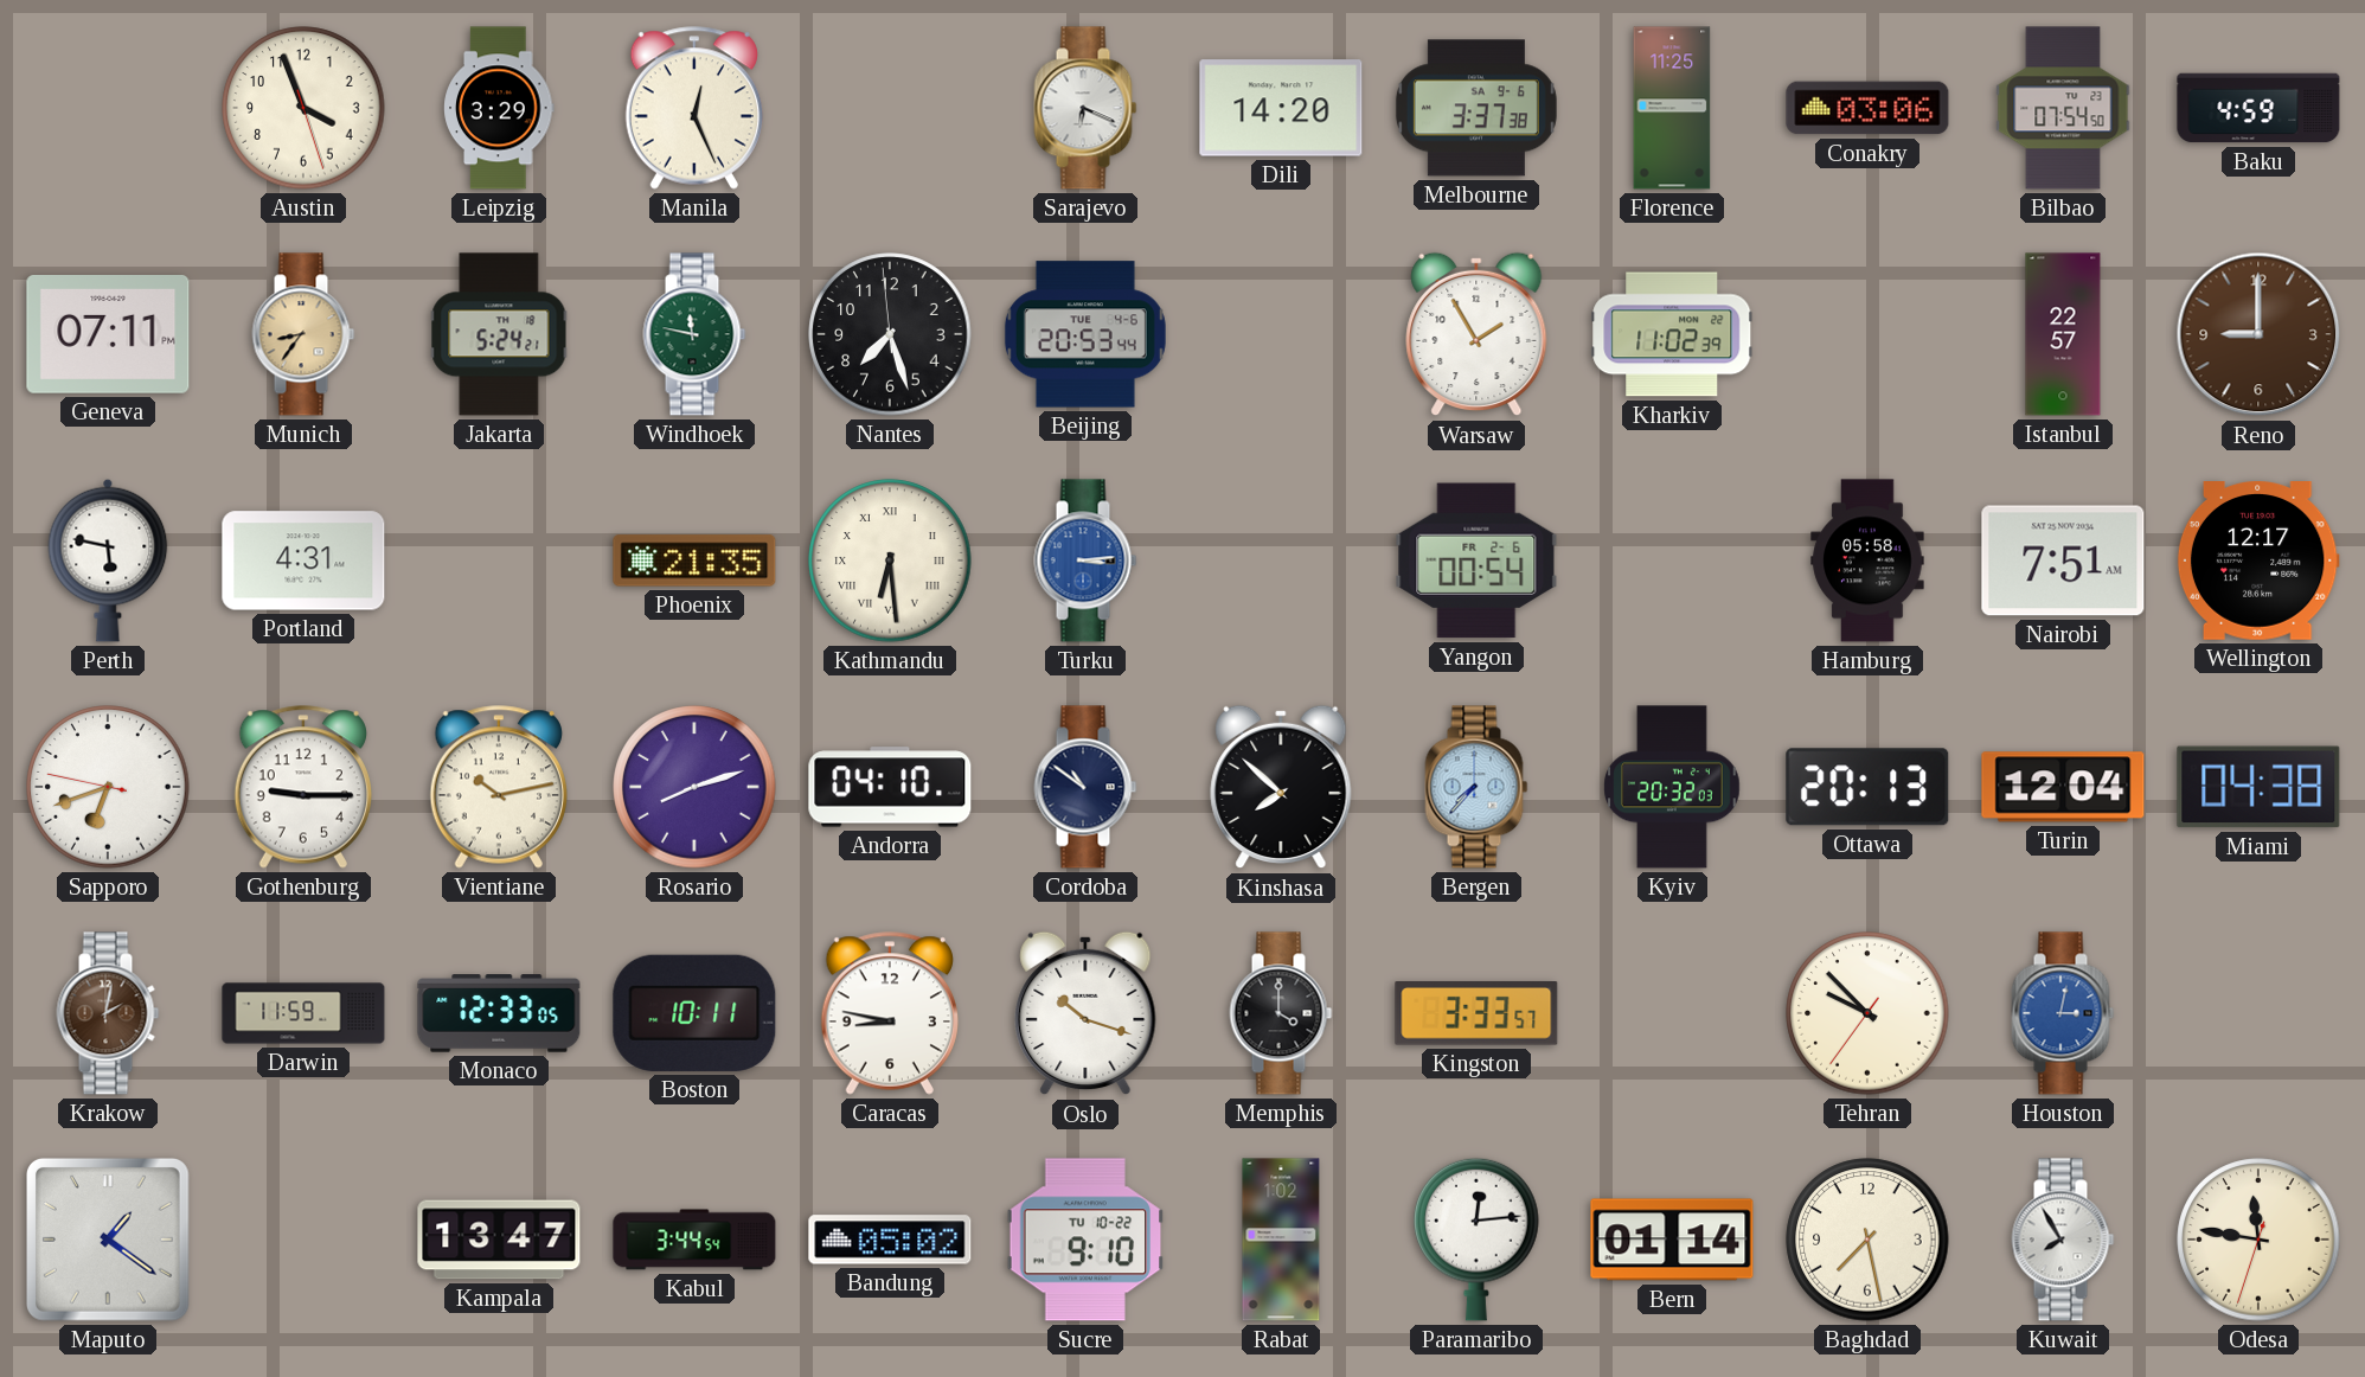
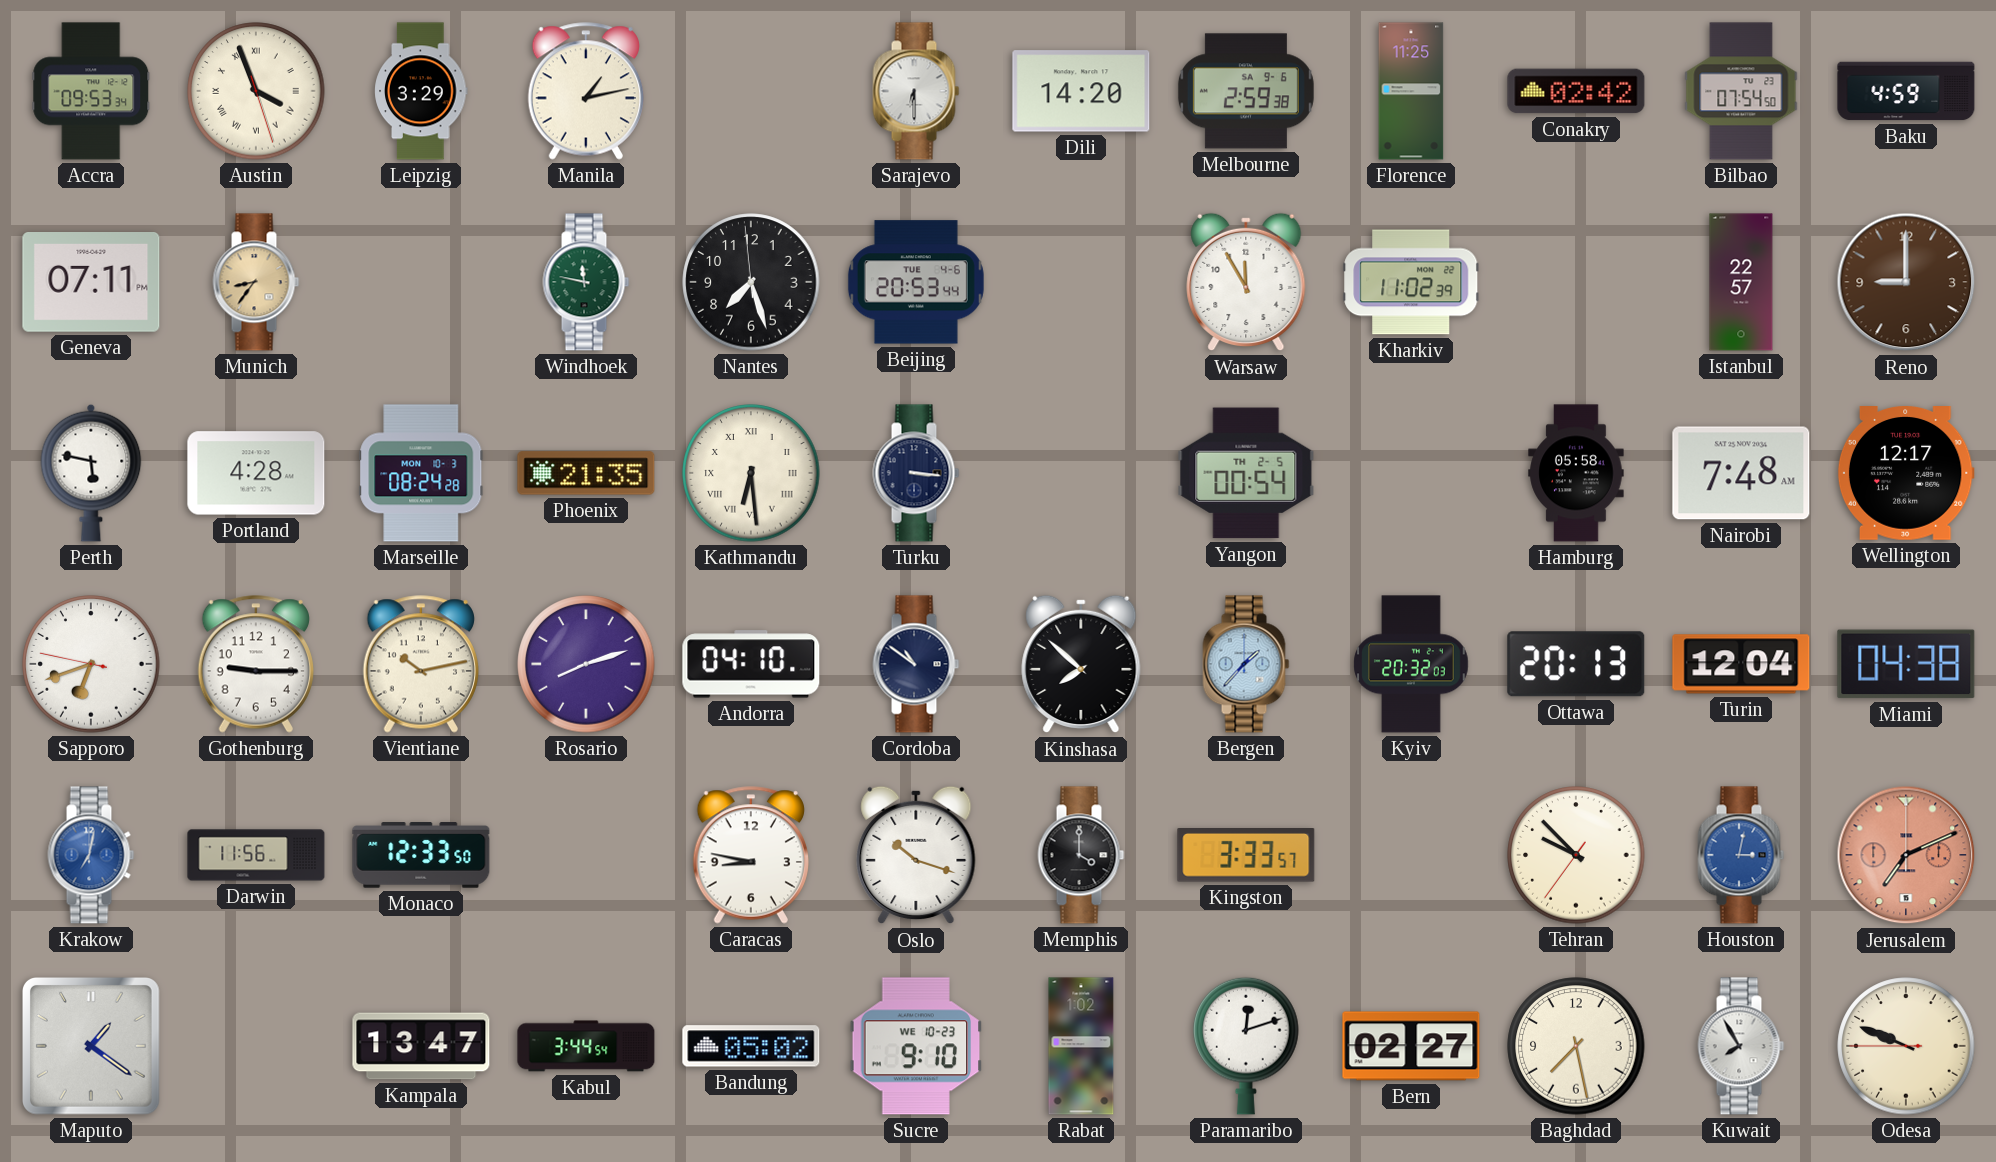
Accra: none -> 09:53
Austin numerals: Arabic -> Roman
Manila: 12:26 -> 1:13
Sarajevo: 6:19 -> 6:30
Melbourne: 3:37 -> 2:59
Conakry: 03:06 -> 02:42
Jakarta: 5:24 -> none
Warsaw: 1:55 -> 11:55
Portland: 4:31 -> 4:28
Marseille: none -> 08:24
Turku: 3:14 -> 3:16
Turku dial: blue -> navy
Yangon date: FR 2-6 -> TH 2-5
Nairobi: 7:51 -> 7:48
Bergen: 7:37 -> 1:37
Krakow: 2:02 -> 7:02
Krakow dial: brown -> blue
Darwin: 11:59 -> 11:56
Monaco: 12:33:05 -> 12:33:50
Boston: 10:11 -> none
Jerusalem: none -> 7:11
Sucre date: TU 10-22 -> WE 10-23
Paramaribo: 12:14 -> 12:12
Bern: 01:14 -> 02:27
Odesa: 11:46 -> 9:48
